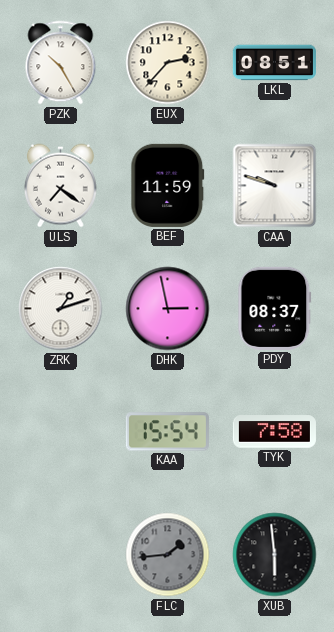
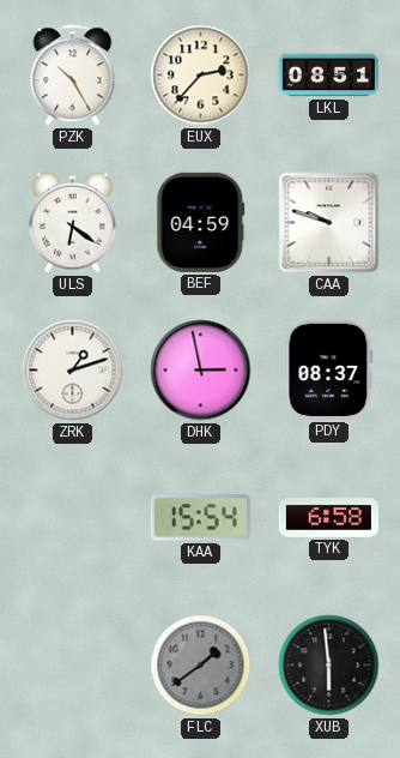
ULS: 7:21 -> 6:21
BEF: 11:59 -> 04:59
TYK: 7:58 -> 6:58
FLC: 1:44 -> 1:39
